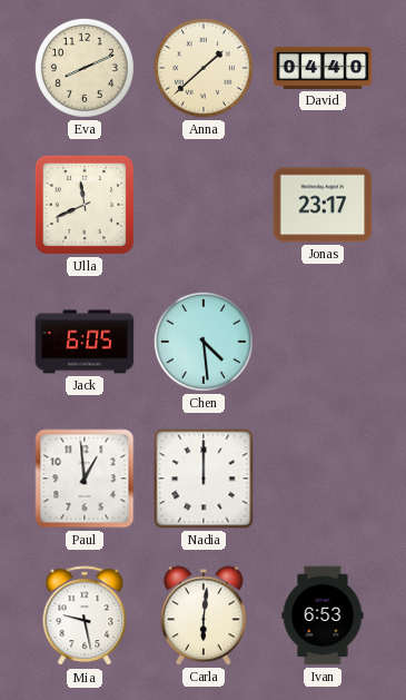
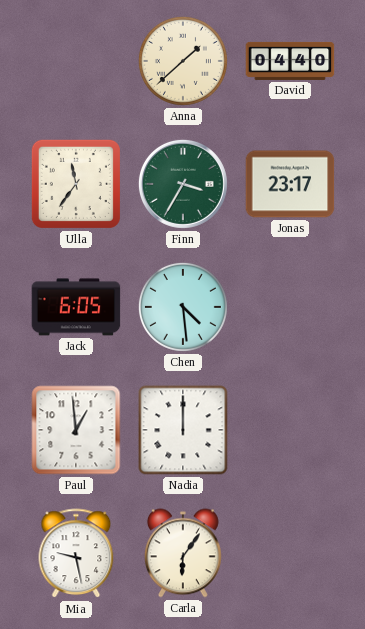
Eva: 8:11 -> none
Ulla: 11:41 -> 11:36
Finn: none -> 3:35
Carla: 6:01 -> 6:06
Ivan: 6:53 -> none
